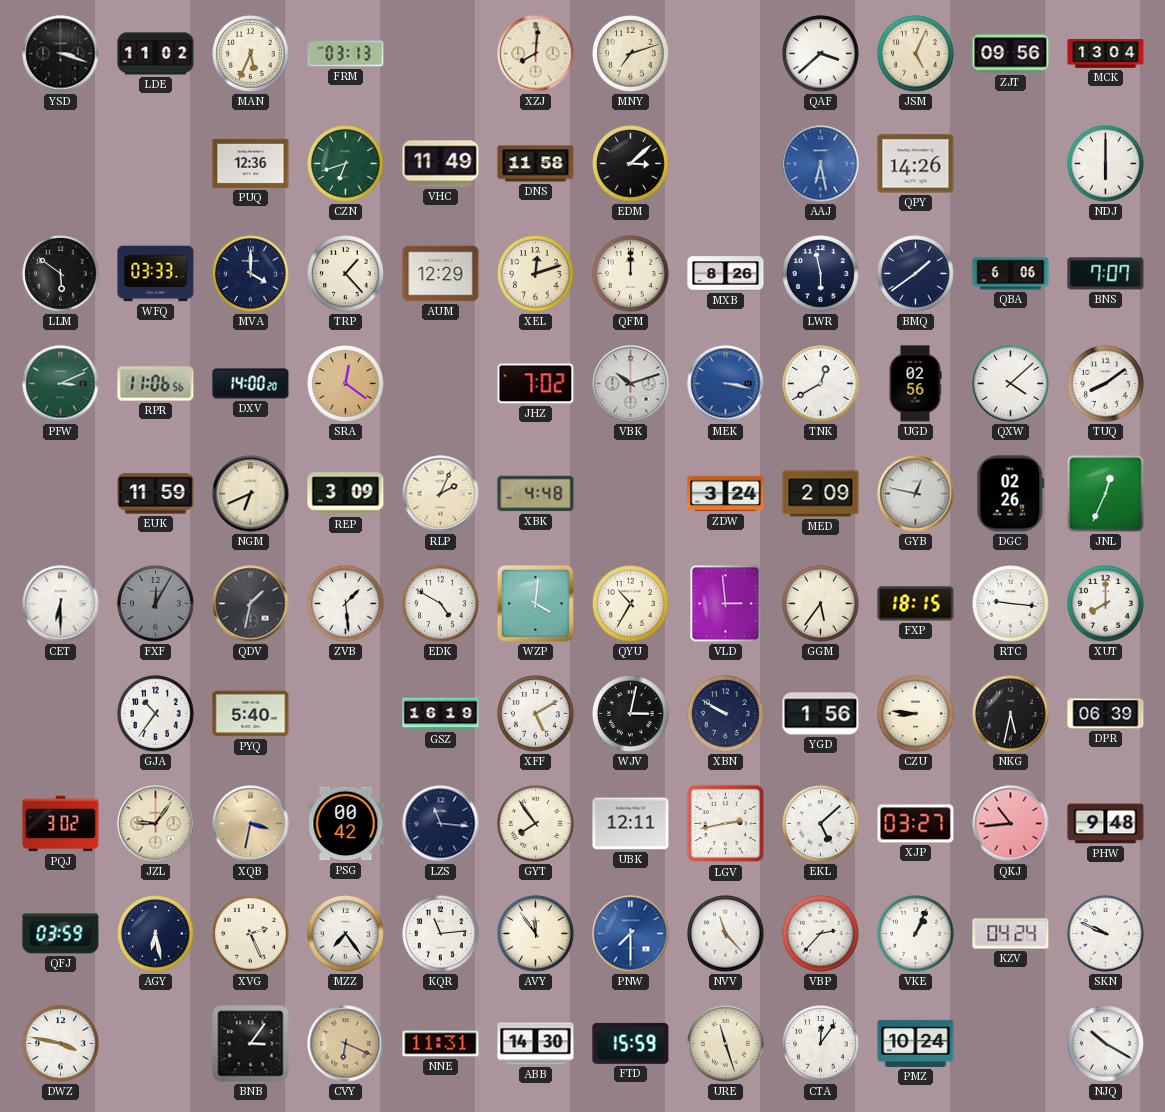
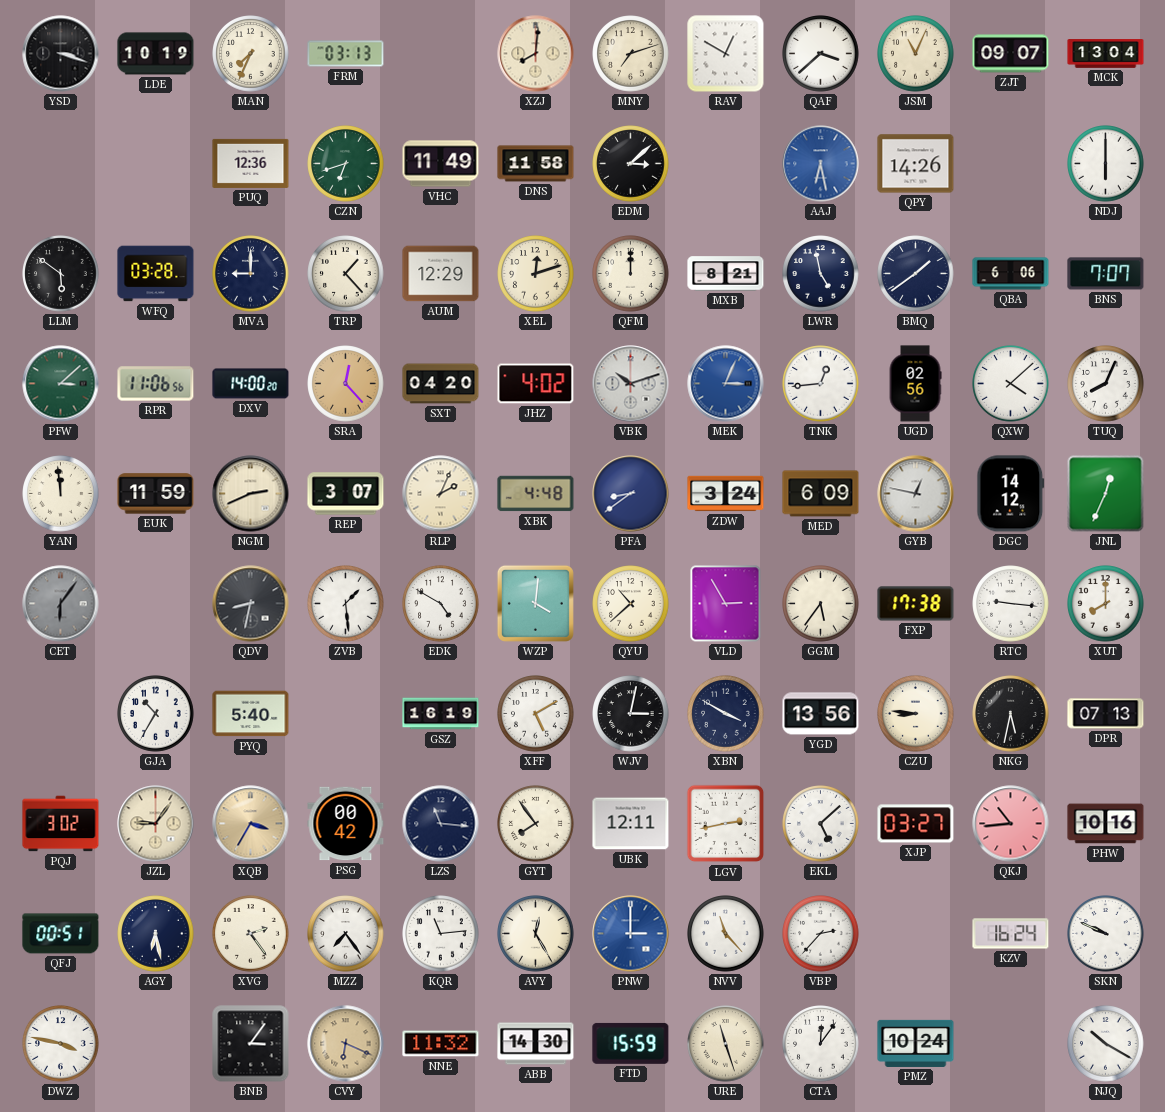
LDE: 11:02 -> 10:19
MAN: 5:34 -> 7:34
RAV: none -> 12:50
JSM: 5:04 -> 11:04
ZJT: 09:56 -> 09:07
WFQ: 03:33 -> 03:28
MVA: 4:00 -> 9:00
MXB: 8:26 -> 8:21
LWR: 5:58 -> 4:58
PFW: 3:11 -> 3:08
SRA: 12:21 -> 12:23
SXT: none -> 04:20
JHZ: 7:02 -> 4:02
MEK: 3:17 -> 3:04
TNK: 12:40 -> 12:44
TUQ: 8:09 -> 8:04
YAN: none -> 11:59
NGM: 6:41 -> 2:41
REP: 3:09 -> 3:07
PFA: none -> 8:39
MED: 2:09 -> 6:09
DGC: 02:26 -> 14:12
CET: 6:30 -> 6:06
CET dial: white -> grey
FXF: 12:05 -> none
QDV: 1:32 -> 8:32
QYU: 10:35 -> 10:38
VLD: 2:59 -> 2:55
FXP: 18:15 -> 17:38
GJA: 10:36 -> 10:35
XBN: 9:50 -> 3:50
YGD: 1:56 -> 13:56
DPR: 06:39 -> 07:13
XQB: 3:32 -> 3:35
PHW: 9:48 -> 10:16
QFJ: 03:59 -> 00:51
XVG: 2:26 -> 2:24
AVY: 11:54 -> 12:25
PNW: 7:30 -> 3:00
VKE: 1:04 -> none
KZV: 04:24 -> 16:24
NNE: 11:31 -> 11:32
